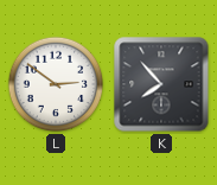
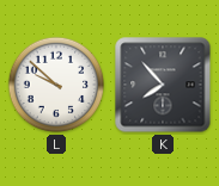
L: 2:51 -> 9:52
